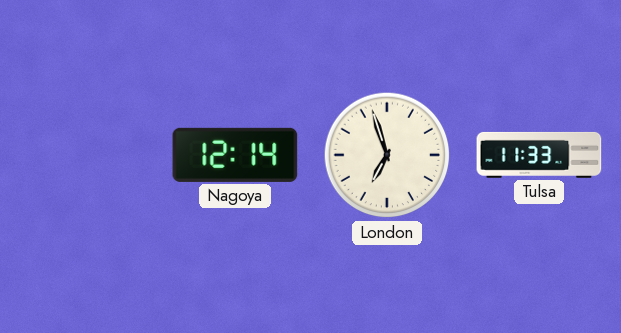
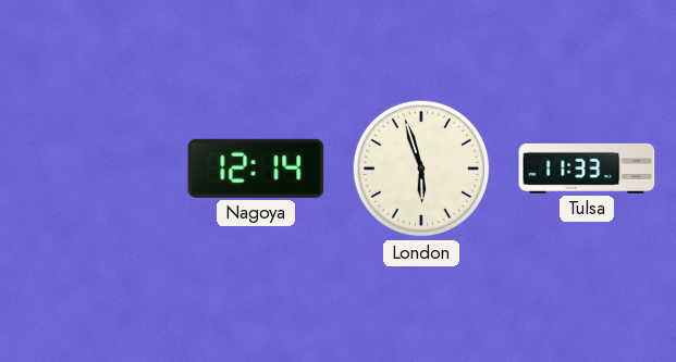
London: 6:57 -> 5:57
